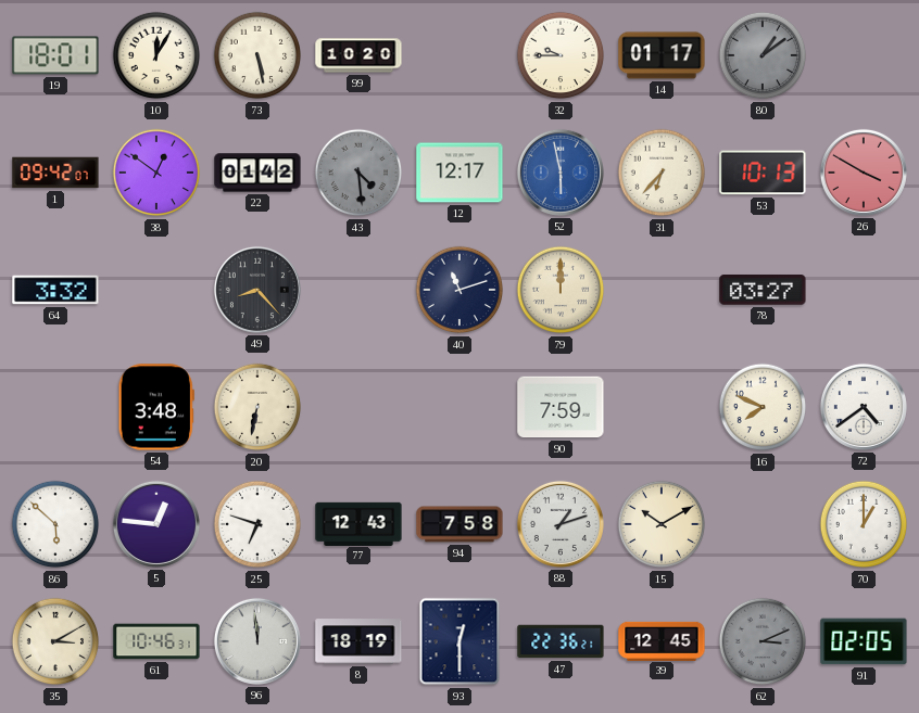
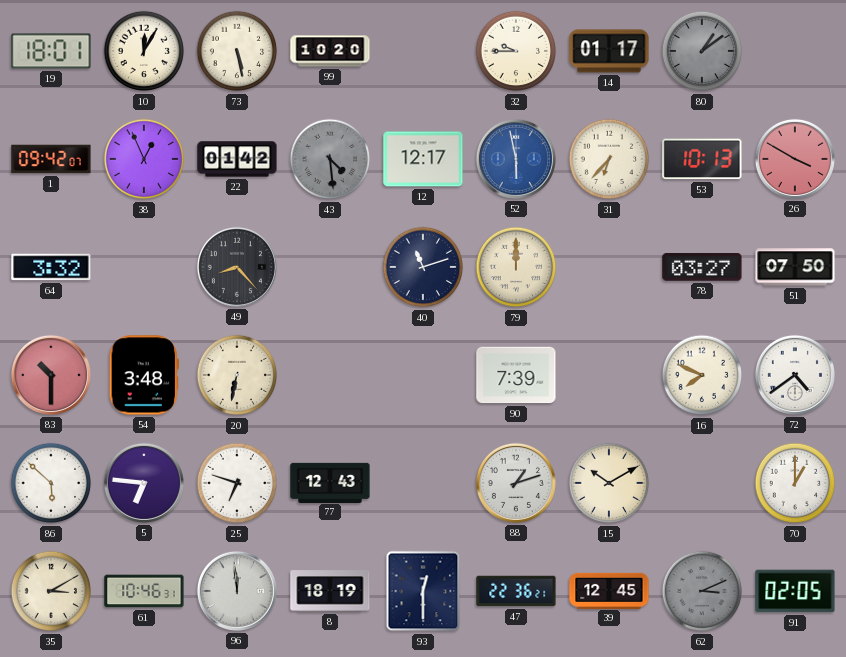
38: 12:51 -> 12:56
51: none -> 07:50
83: none -> 10:30
90: 7:59 -> 7:39
5: 12:46 -> 6:46
94: 7:58 -> none
